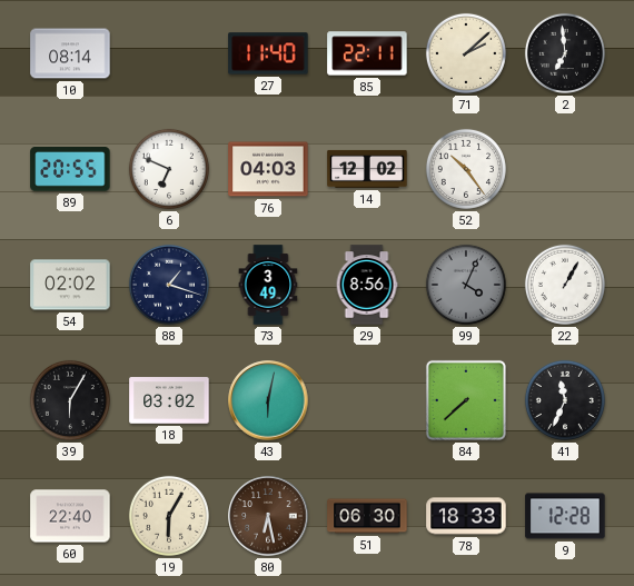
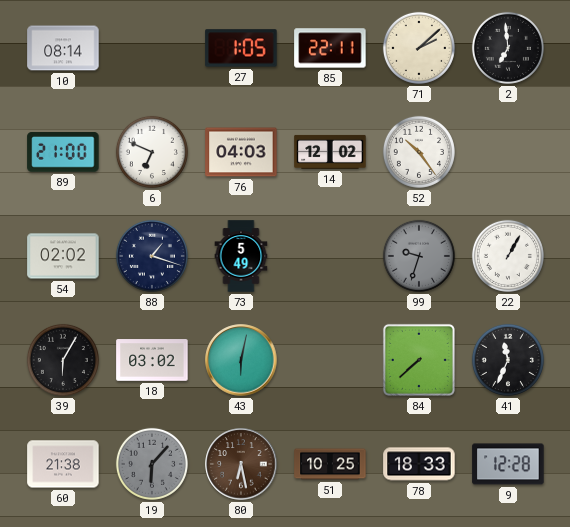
27: 11:40 -> 1:05
89: 20:55 -> 21:00
73: 3:49 -> 5:49
29: 8:56 -> none
99: 4:04 -> 9:33
60: 22:40 -> 21:38
19: 6:05 -> 6:07
19 dial: cream -> grey
51: 06:30 -> 10:25
